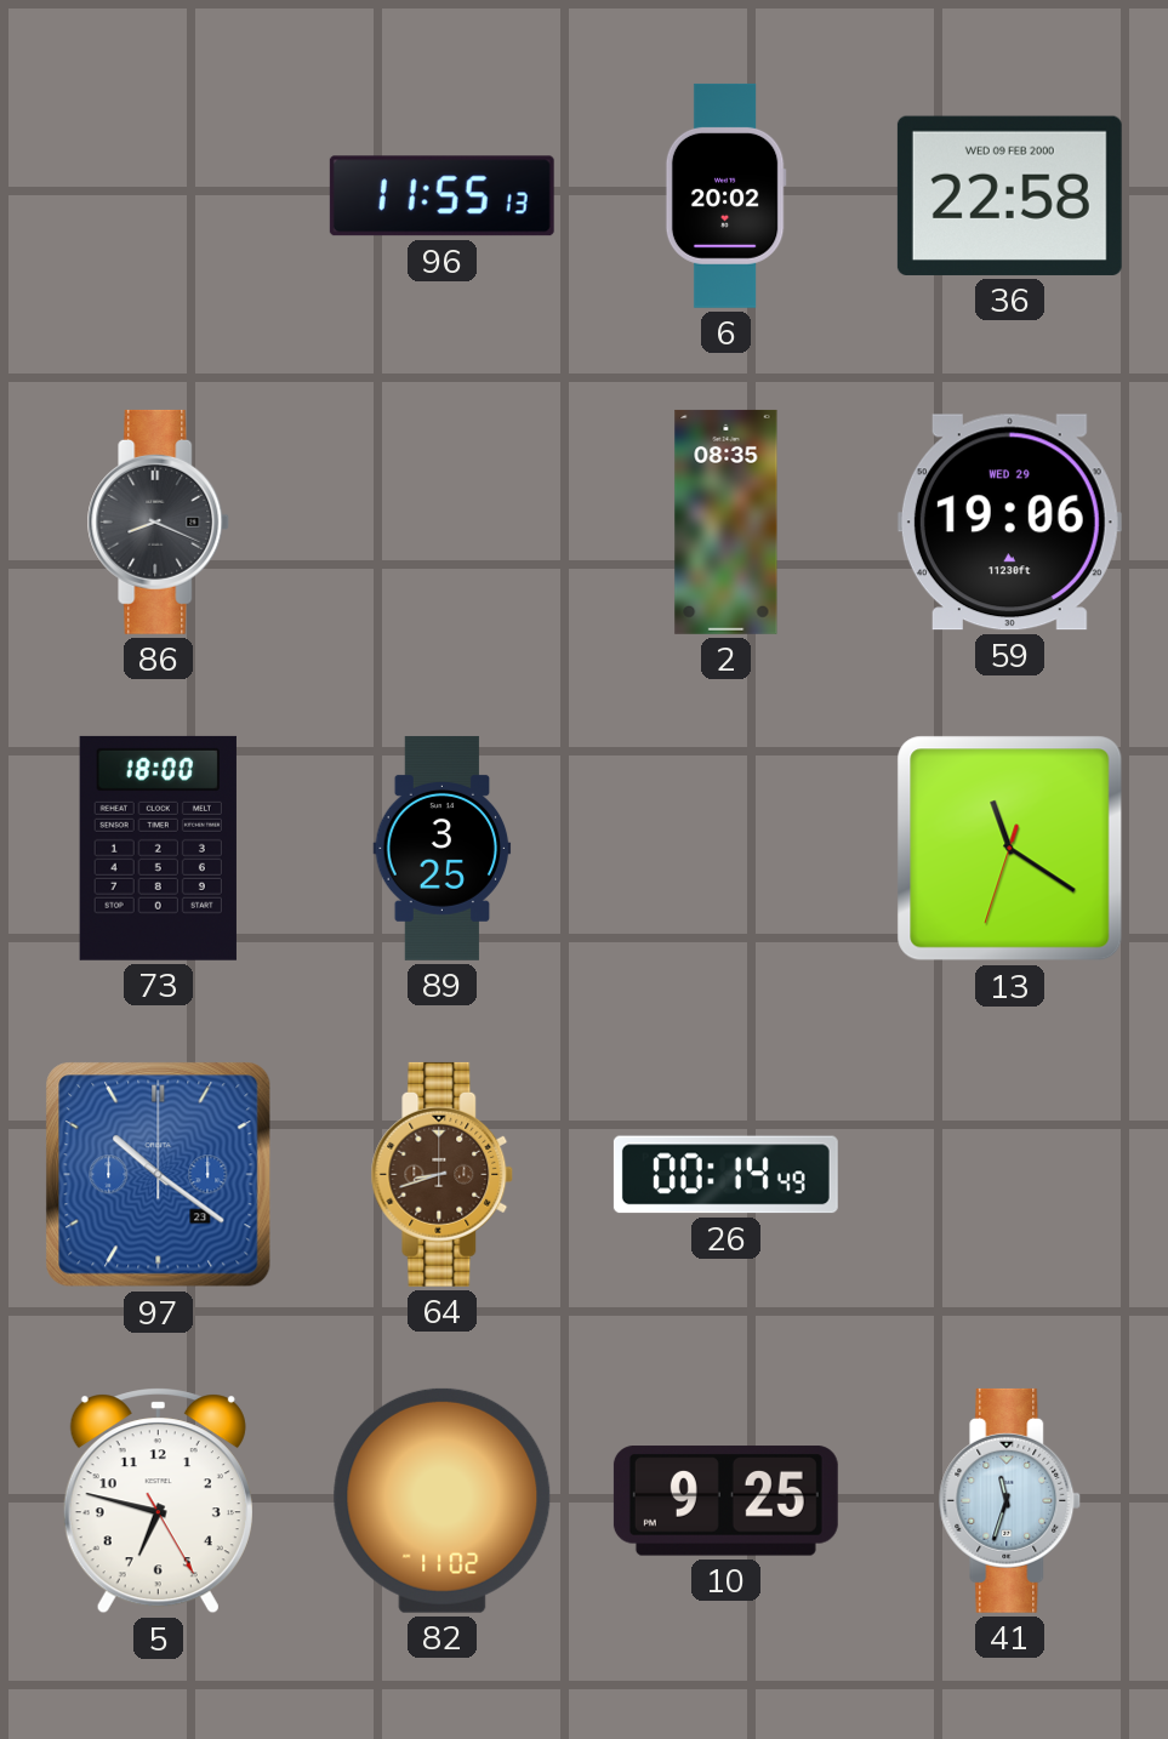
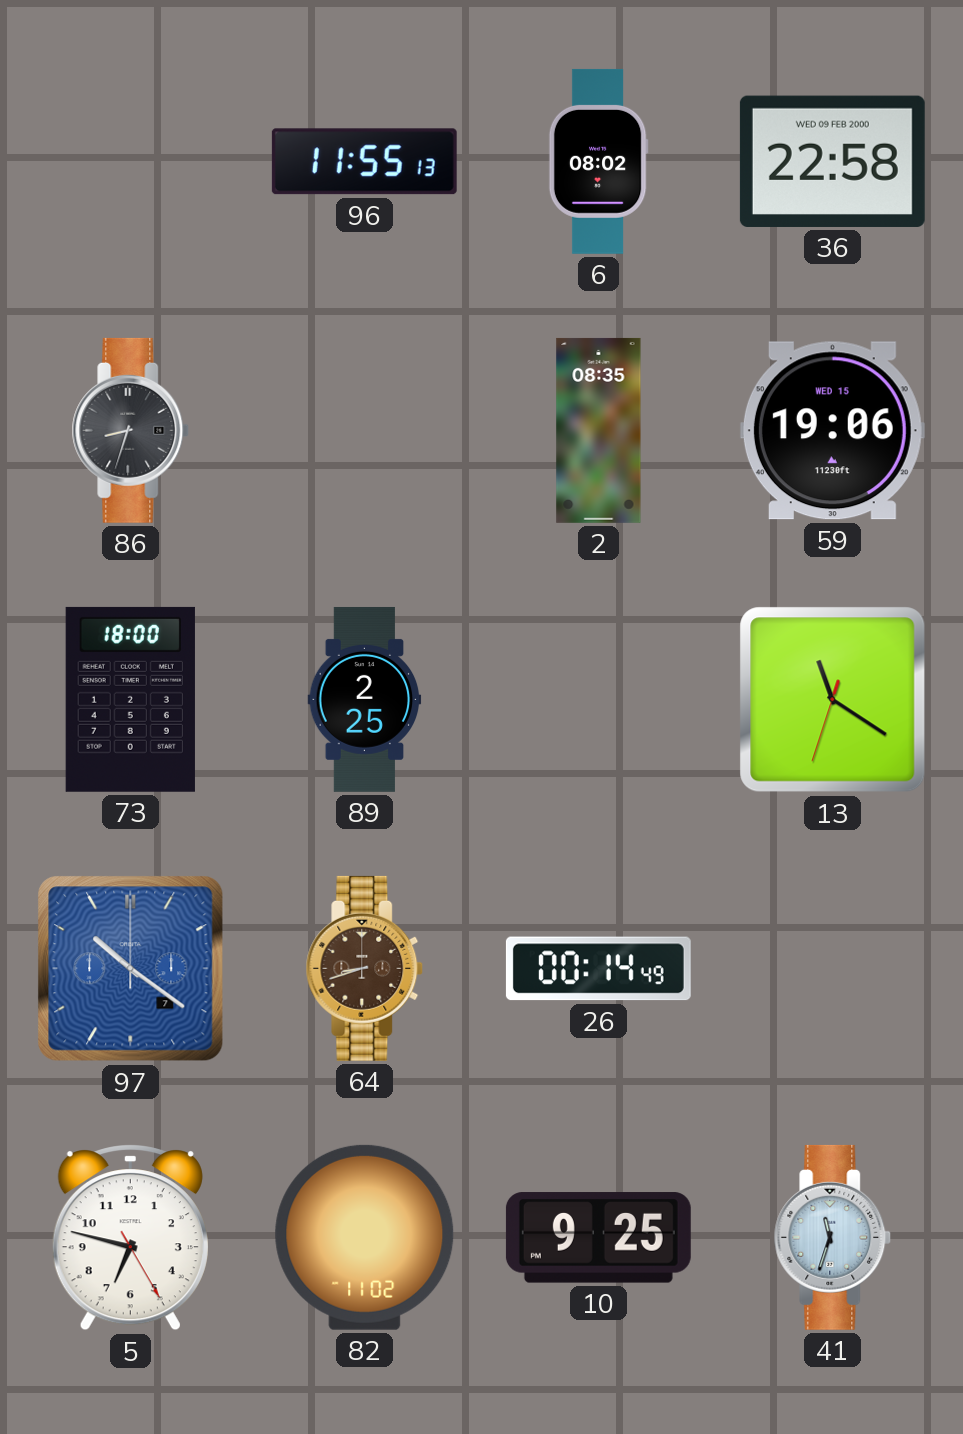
6: 20:02 -> 08:02
86: 8:19 -> 8:33
59 date: WED 29 -> WED 15
89: 3:25 -> 2:25
97 date: 23 -> 7
